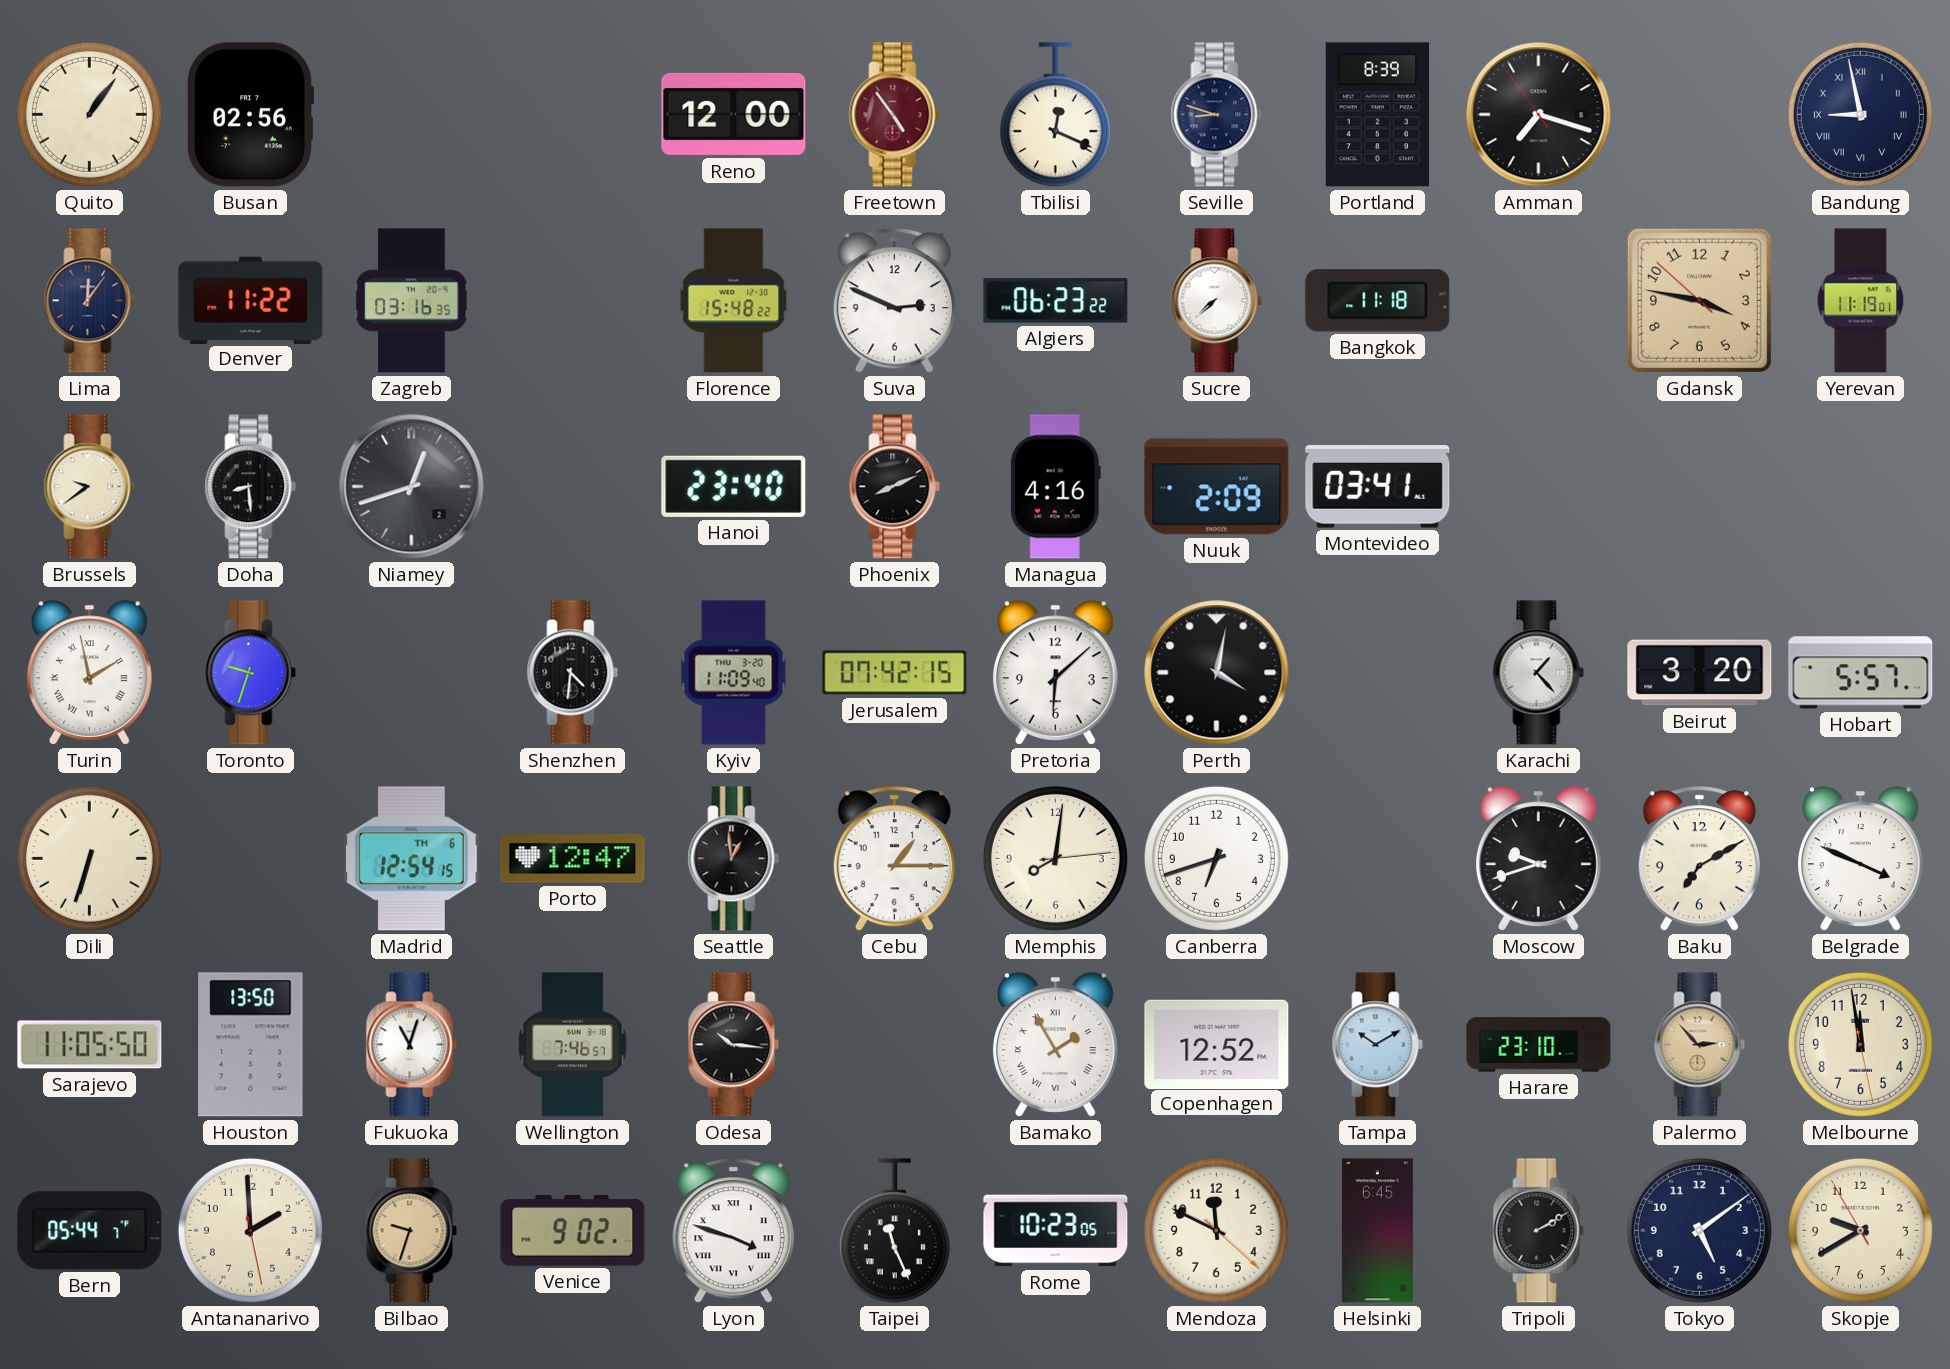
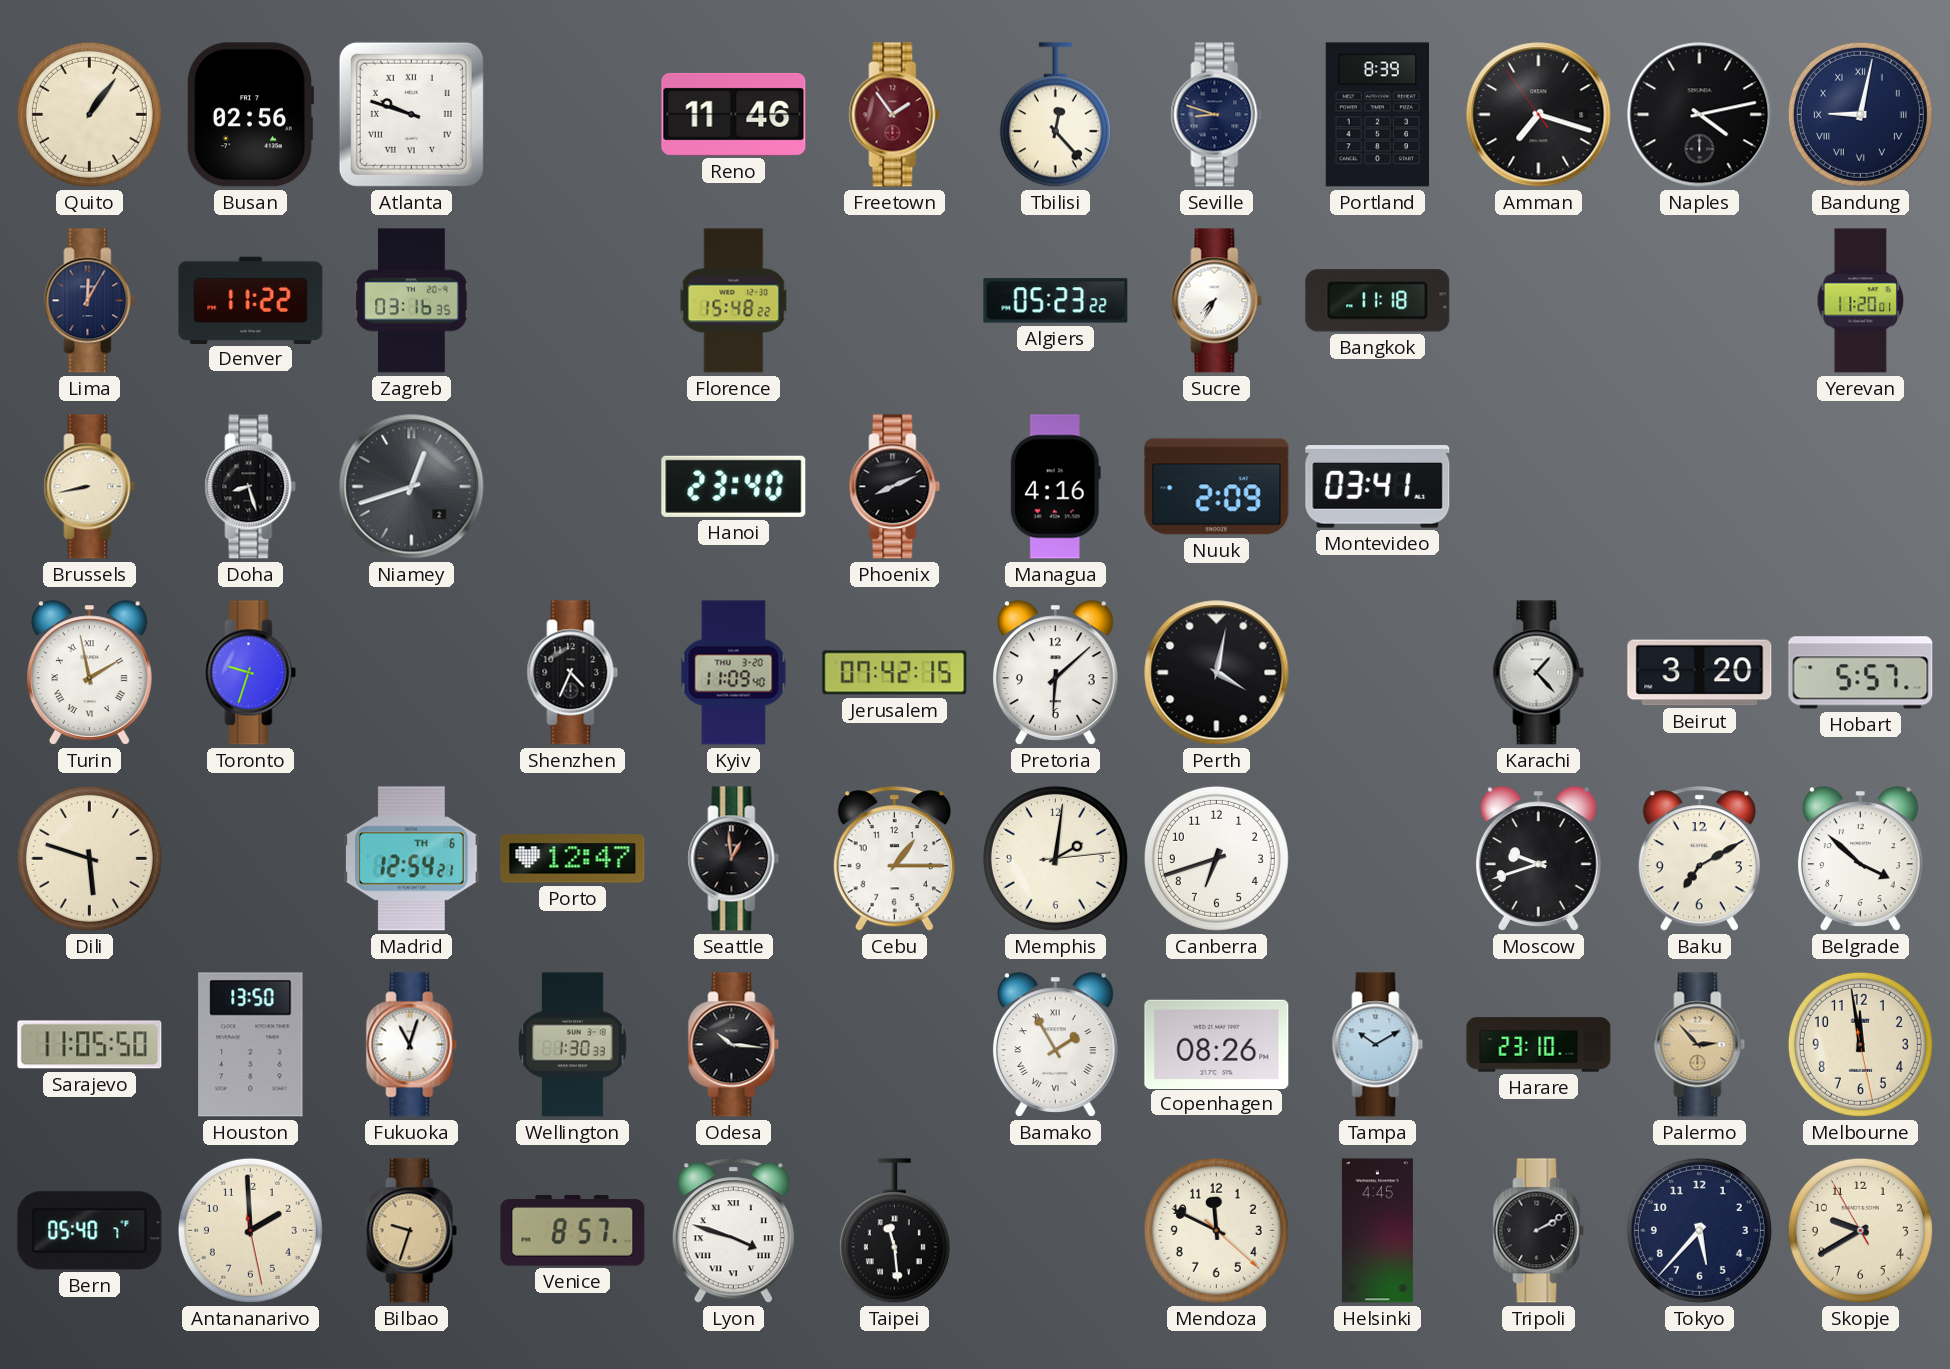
Atlanta: none -> 9:48
Reno: 12:00 -> 11:46
Freetown: 4:54 -> 1:54
Tbilisi: 12:19 -> 12:23
Naples: none -> 4:13
Bandung: 8:58 -> 9:02
Lima: 12:06 -> 12:05
Suva: 2:49 -> none
Algiers: 06:23 -> 05:23
Sucre: 7:38 -> 7:35
Gdansk: 3:46 -> none
Yerevan: 11:19 -> 11:20
Brussels: 9:39 -> 8:43
Doha: 8:29 -> 8:27
Shenzhen: 4:31 -> 4:34
Dili: 6:33 -> 5:48
Madrid: 12:54:15 -> 12:54:21
Memphis: 8:01 -> 2:01
Belgrade: 3:49 -> 3:52
Wellington: 7:46 -> 1:30
Copenhagen: 12:52 -> 08:26
Bern: 05:44 -> 05:40
Venice: 9:02 -> 8:57
Taipei: 11:26 -> 11:29
Rome: 10:23 -> none
Helsinki: 6:45 -> 4:45
Tokyo: 5:09 -> 5:37
